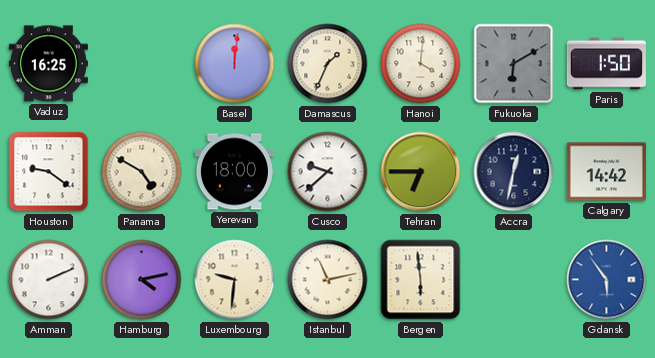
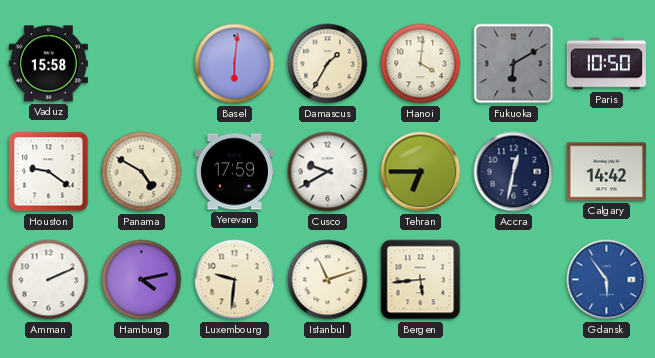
Vaduz: 16:25 -> 15:58
Basel: 12:01 -> 6:01
Damascus: 1:34 -> 1:35
Paris: 1:50 -> 10:50
Yerevan: 18:00 -> 17:59
Cusco: 9:38 -> 9:40
Istanbul: 11:13 -> 11:12
Bergen: 5:59 -> 5:44
